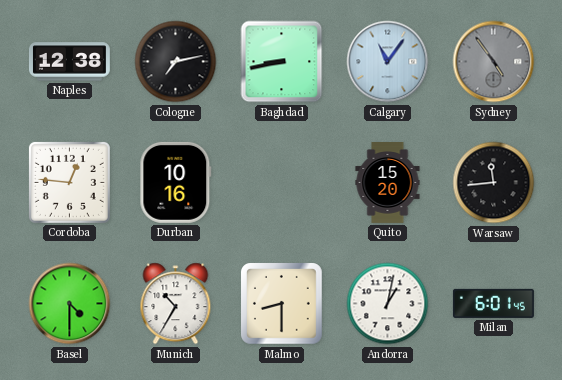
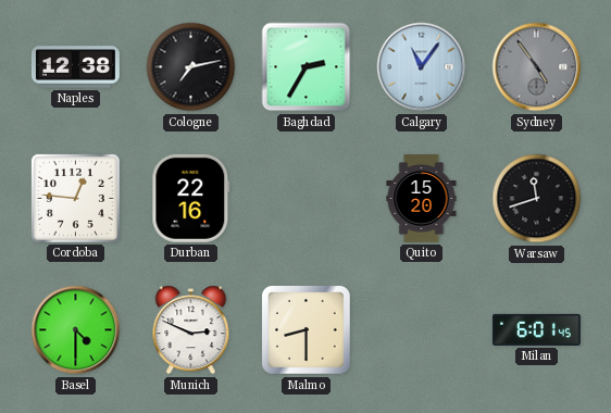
Baghdad: 8:43 -> 2:35
Durban: 10:16 -> 22:16
Warsaw: 11:44 -> 11:42
Munich: 10:35 -> 2:49
Andorra: 1:02 -> none
